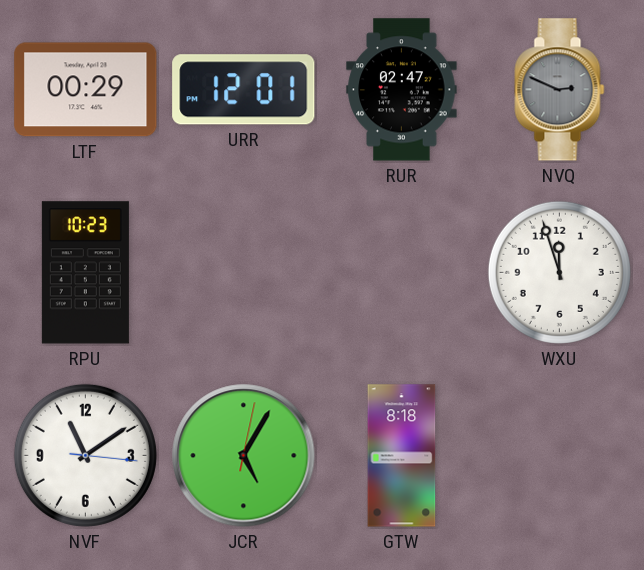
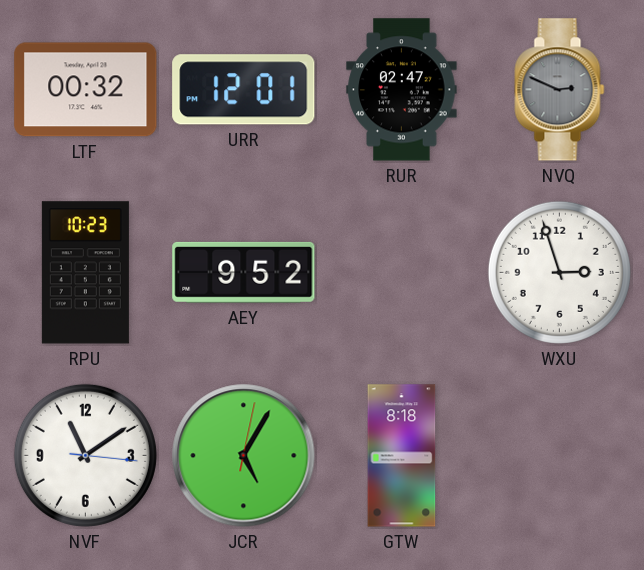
LTF: 00:29 -> 00:32
AEY: none -> 9:52
WXU: 11:57 -> 2:57
